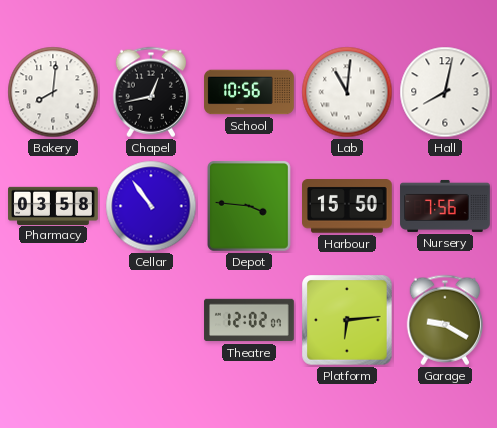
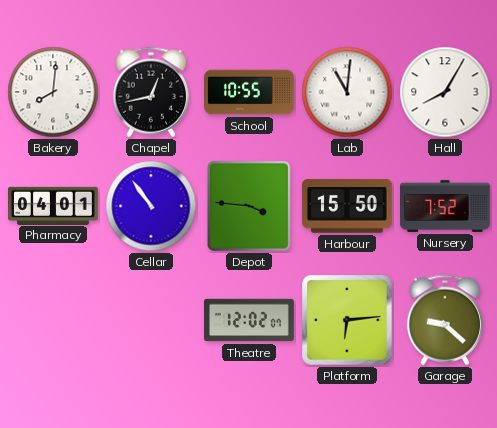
School: 10:56 -> 10:55
Hall: 8:02 -> 8:05
Pharmacy: 03:58 -> 04:01
Nursery: 7:56 -> 7:52
Garage: 9:20 -> 9:22
